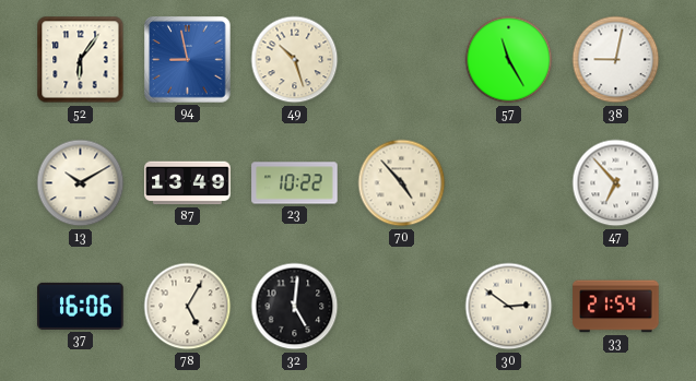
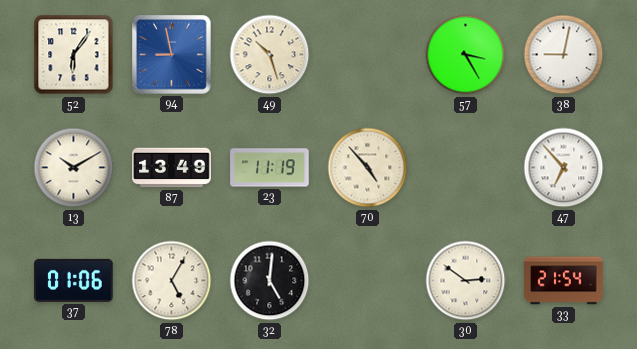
57: 11:25 -> 3:25
23: 10:22 -> 11:19
37: 16:06 -> 01:06
